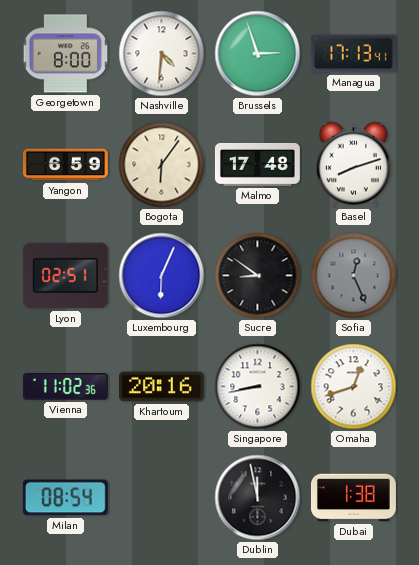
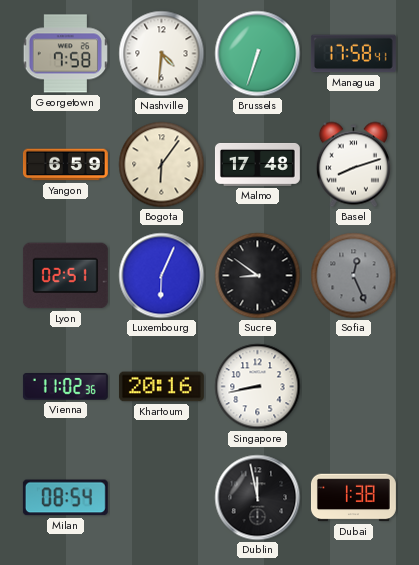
Georgetown: 8:00 -> 7:58
Brussels: 2:57 -> 6:33
Managua: 17:13 -> 17:58
Omaha: 12:42 -> none
